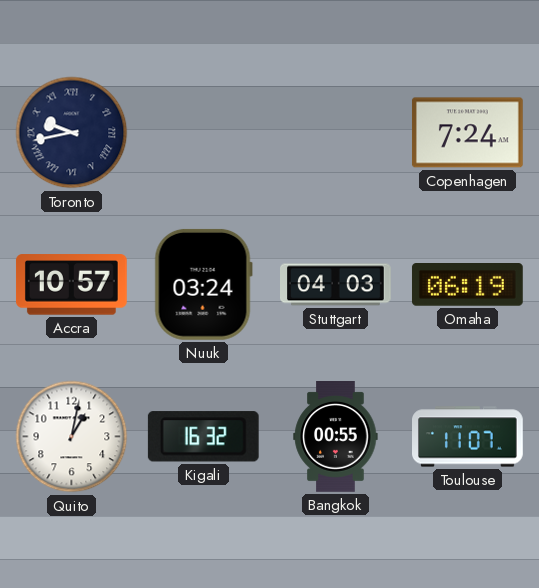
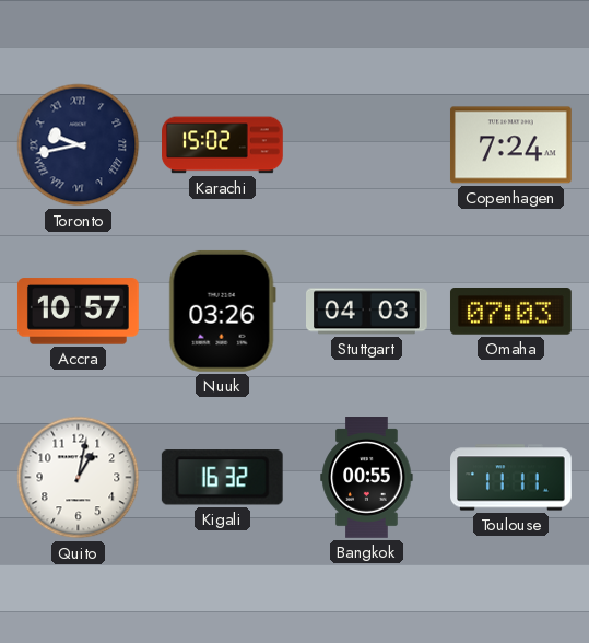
Karachi: none -> 15:02
Nuuk: 03:24 -> 03:26
Omaha: 06:19 -> 07:03
Toulouse: 11:07 -> 11:11
